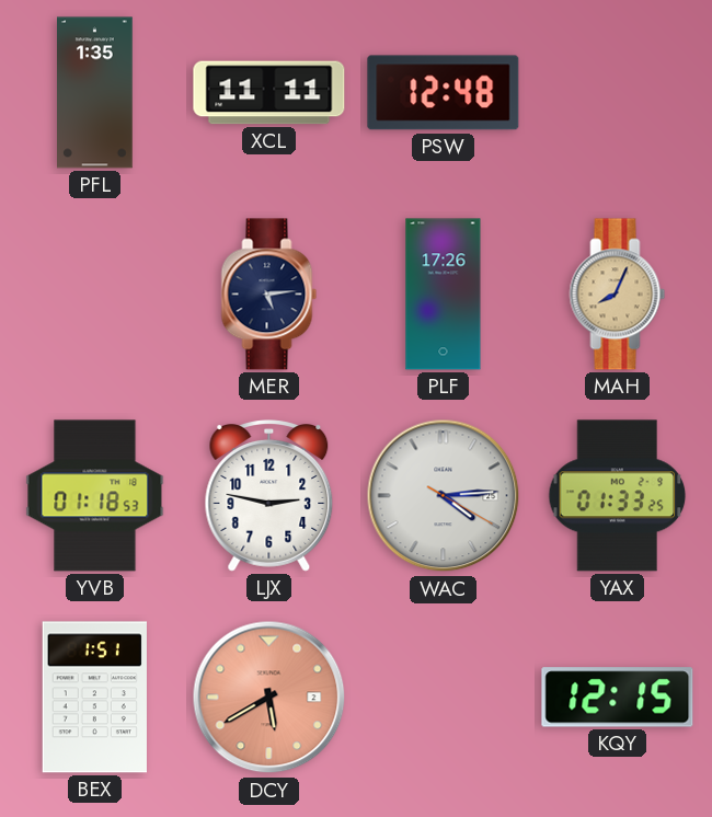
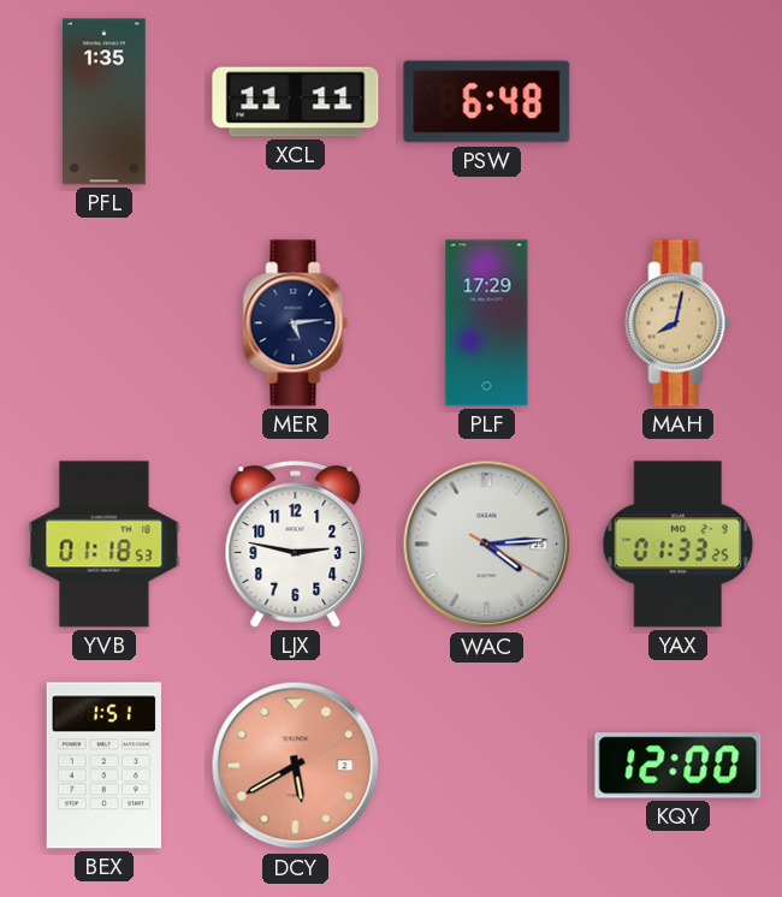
PSW: 12:48 -> 6:48
PLF: 17:26 -> 17:29
MAH: 8:04 -> 8:02
KQY: 12:15 -> 12:00
